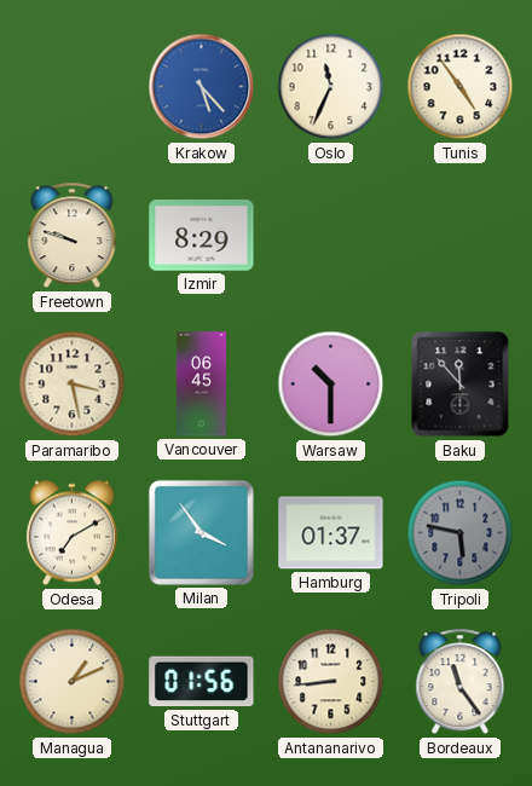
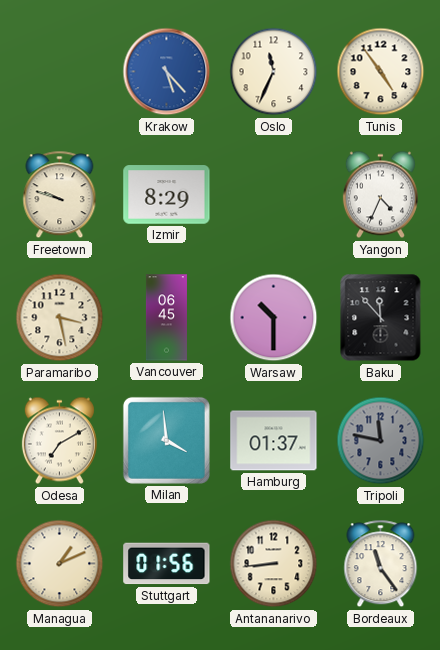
Yangon: none -> 4:34
Milan: 3:54 -> 3:59
Tripoli: 5:47 -> 11:47
